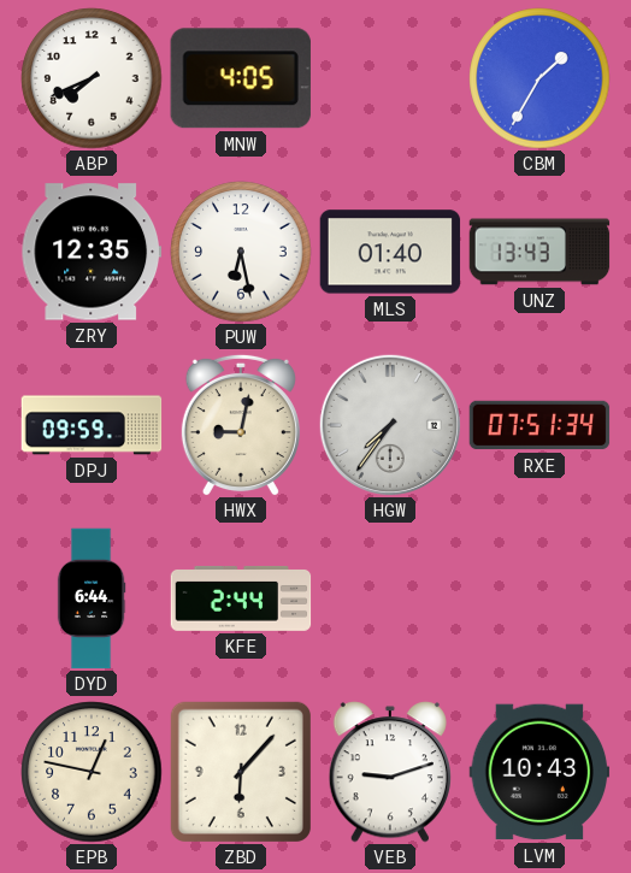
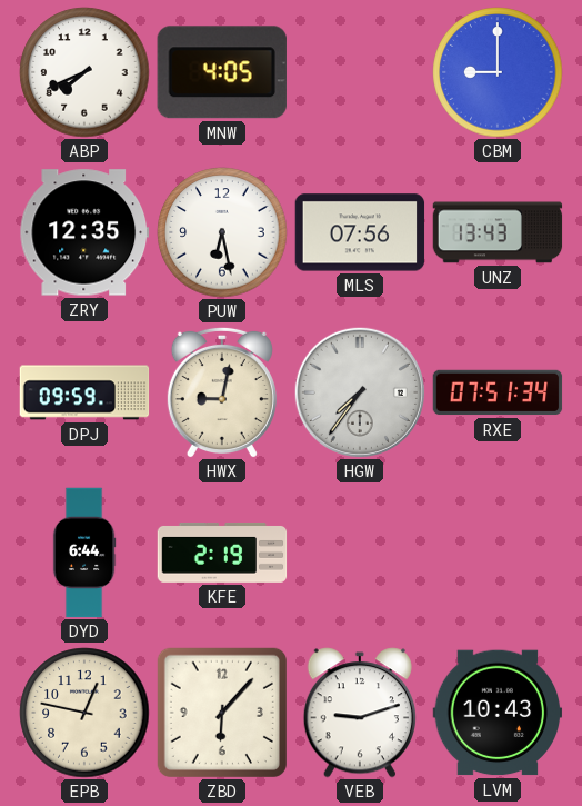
CBM: 1:35 -> 9:00
MLS: 01:40 -> 07:56
KFE: 2:44 -> 2:19
